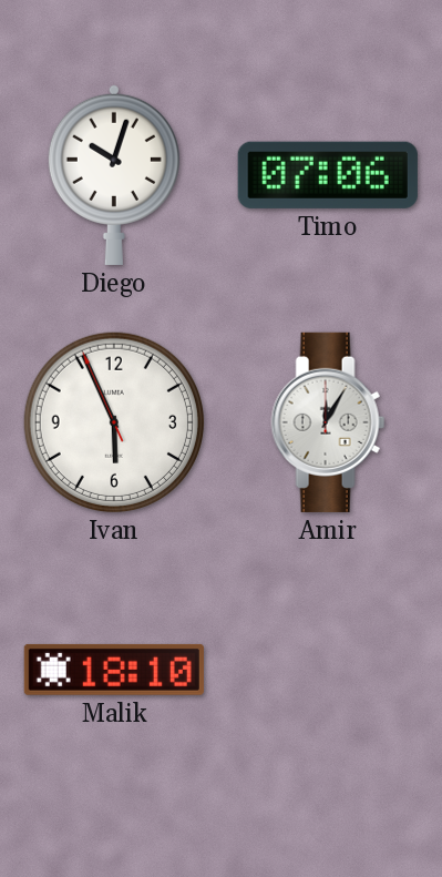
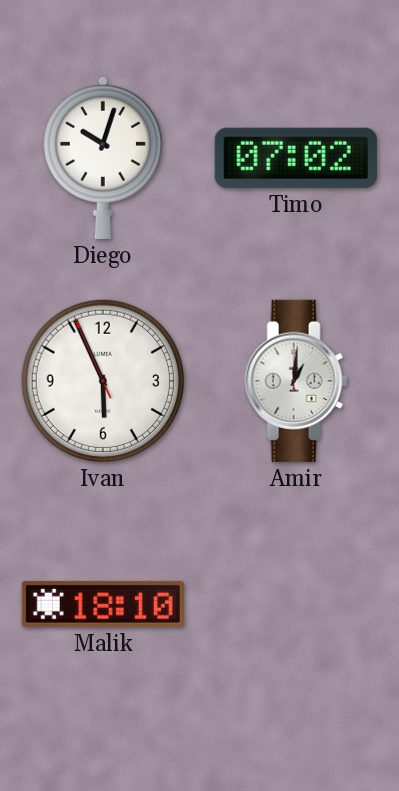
Timo: 07:06 -> 07:02
Amir: 12:05 -> 1:01
